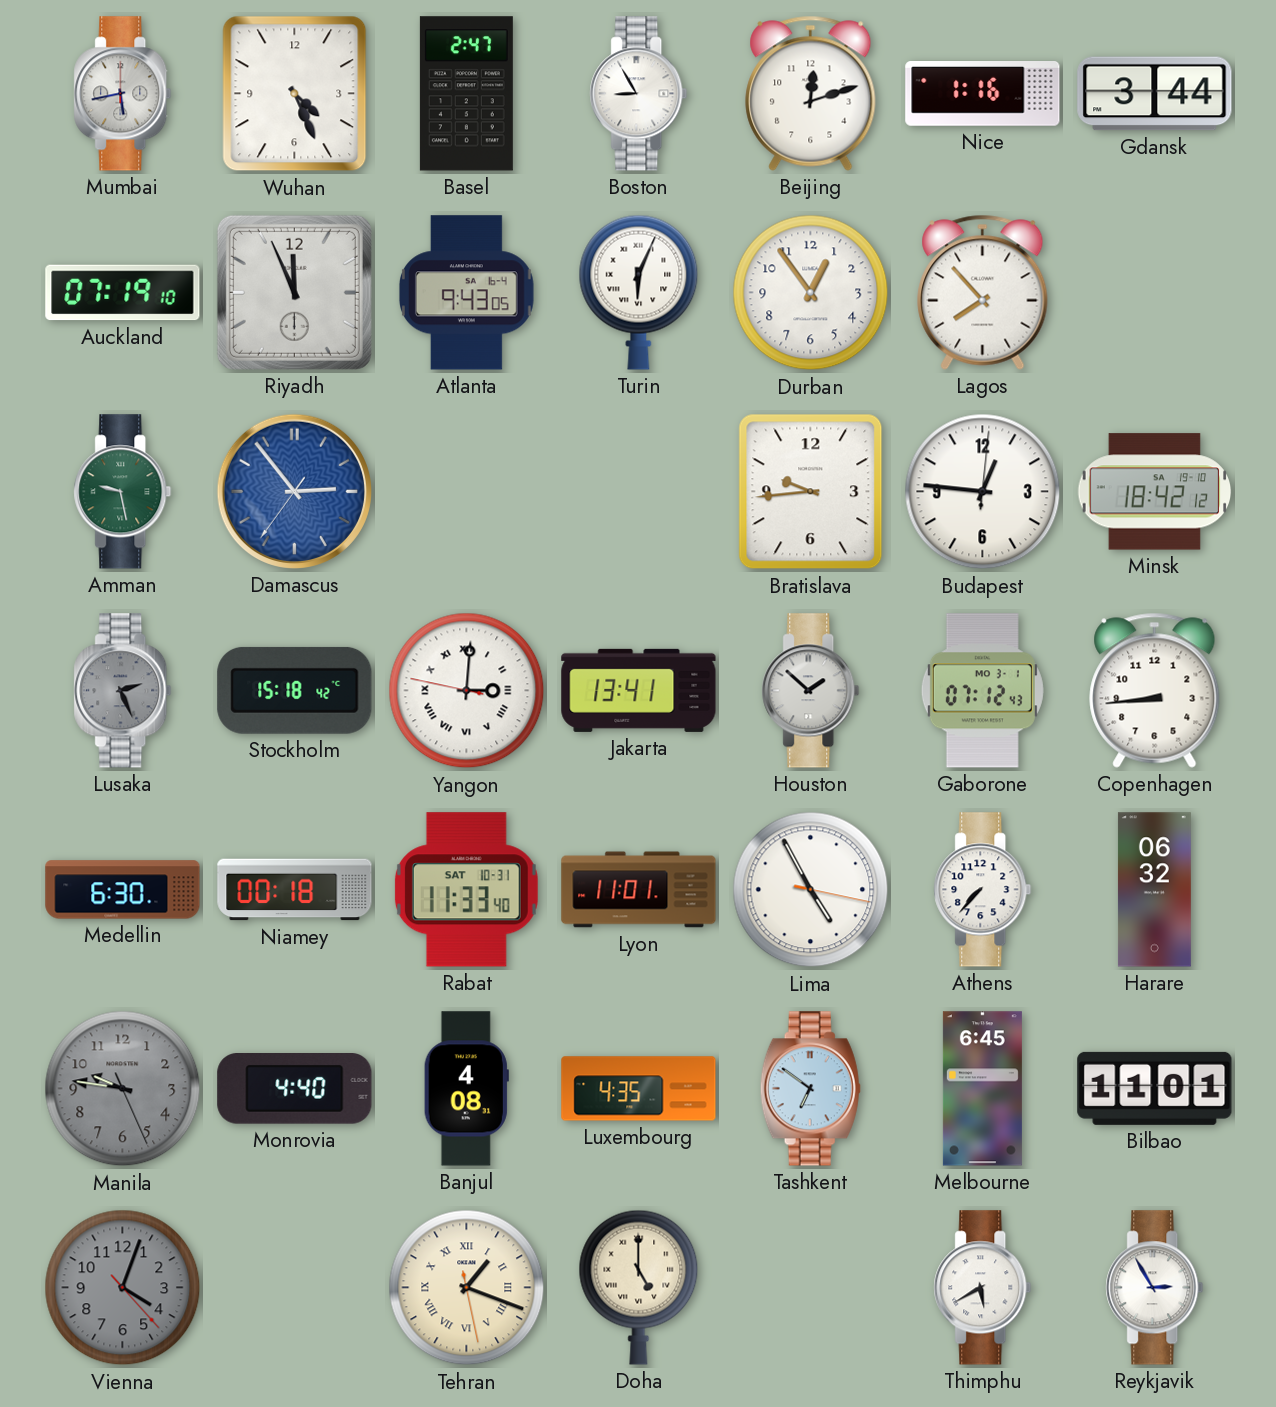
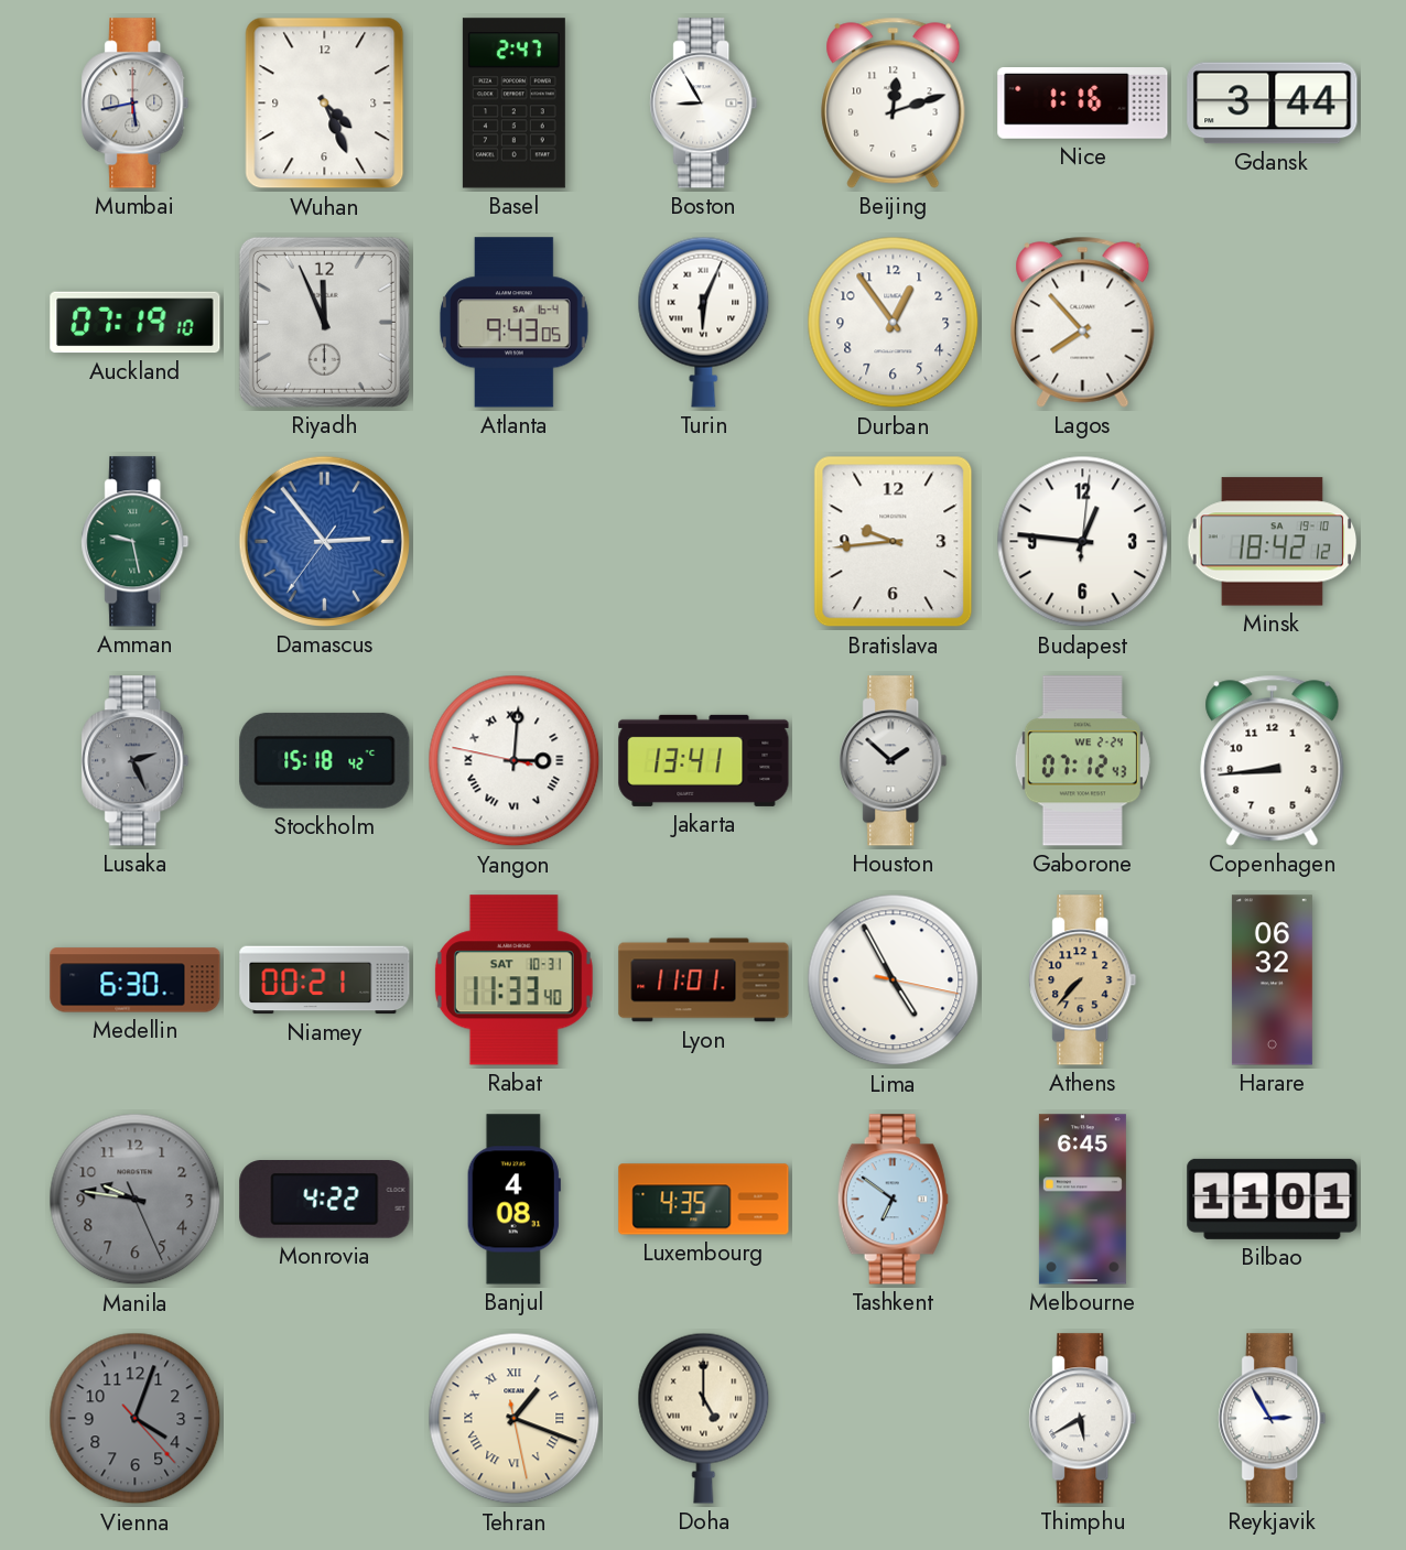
Gaborone date: MO 3-1 -> WE 2-24
Niamey: 00:18 -> 00:21
Athens dial: white -> champagne
Monrovia: 4:40 -> 4:22
